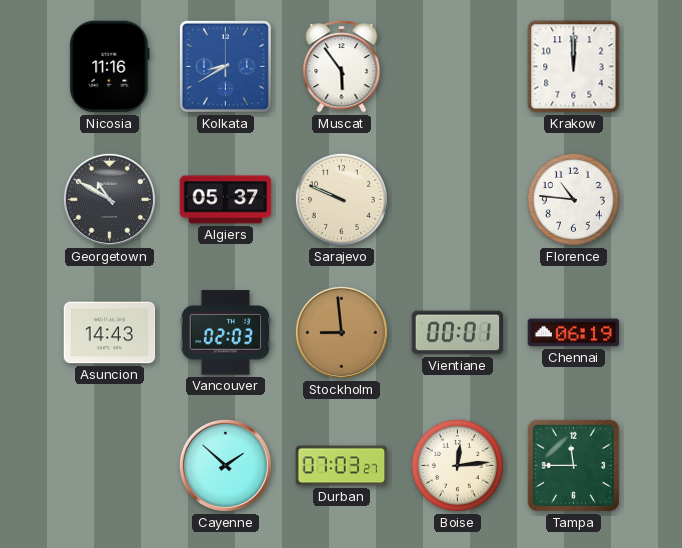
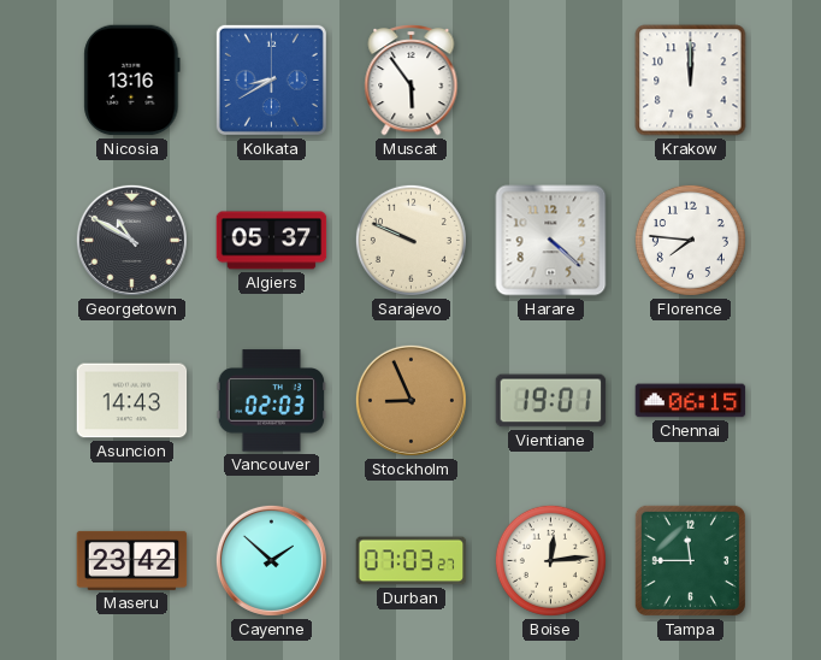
Nicosia: 11:16 -> 13:16
Harare: none -> 4:22
Florence: 10:46 -> 7:46
Stockholm: 8:59 -> 8:56
Vientiane: 00:01 -> 19:01
Chennai: 06:19 -> 06:15
Maseru: none -> 23:42
